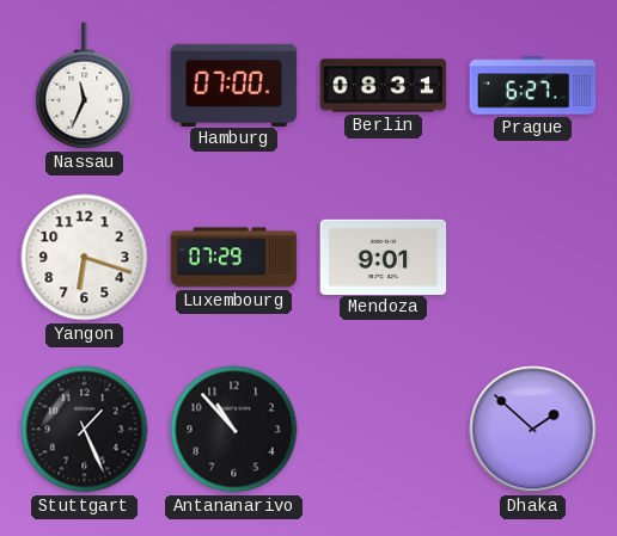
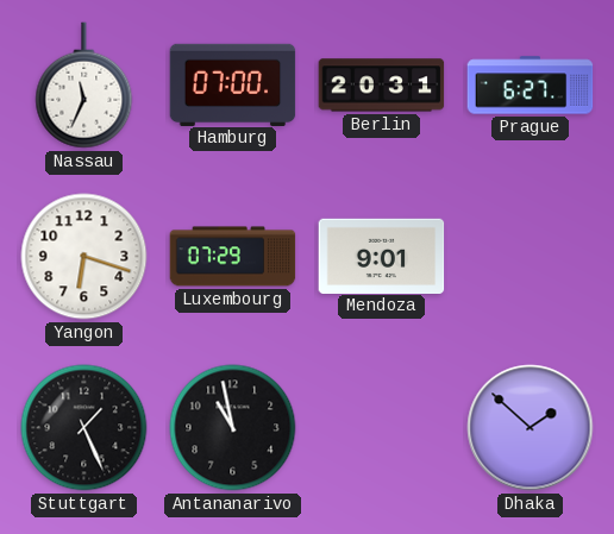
Berlin: 08:31 -> 20:31
Antananarivo: 10:53 -> 10:58
